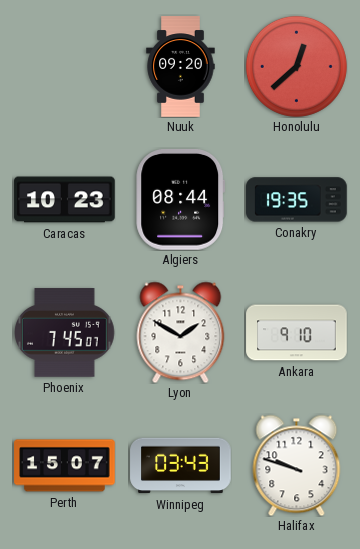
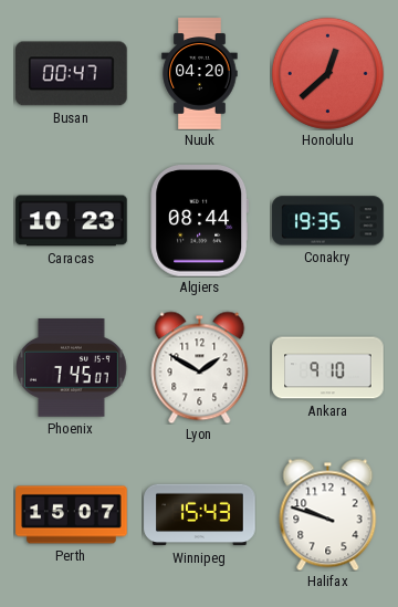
Busan: none -> 00:47
Nuuk: 09:20 -> 04:20
Winnipeg: 03:43 -> 15:43
